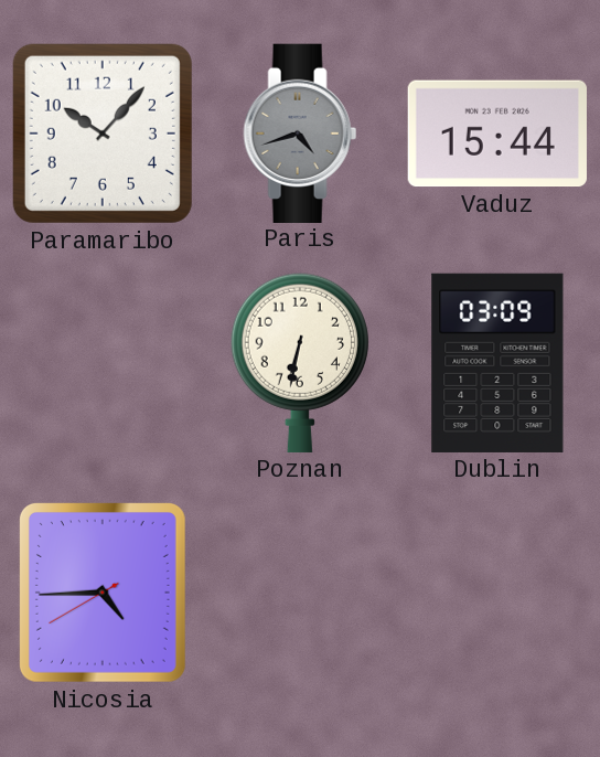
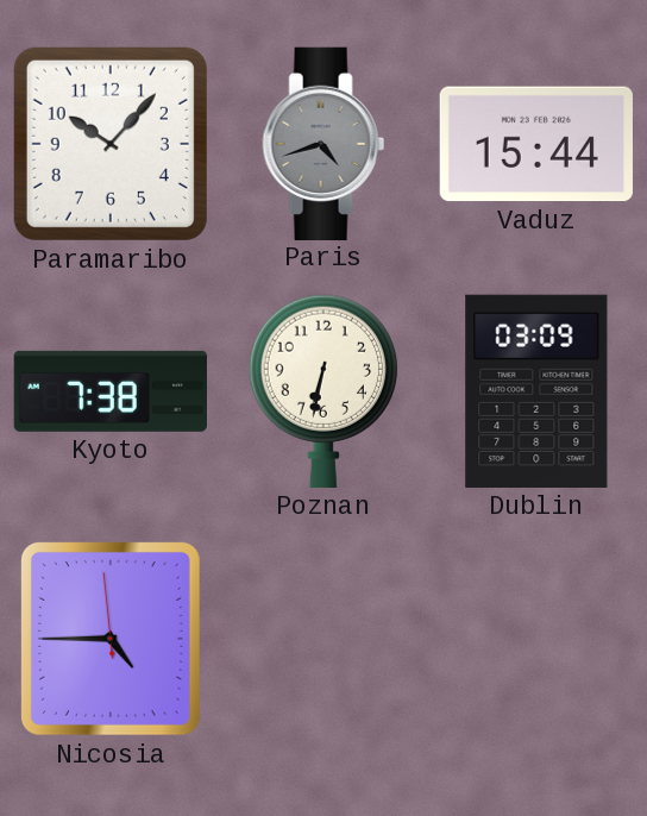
Kyoto: none -> 7:38
Nicosia: 4:44:40 -> 4:44:59
